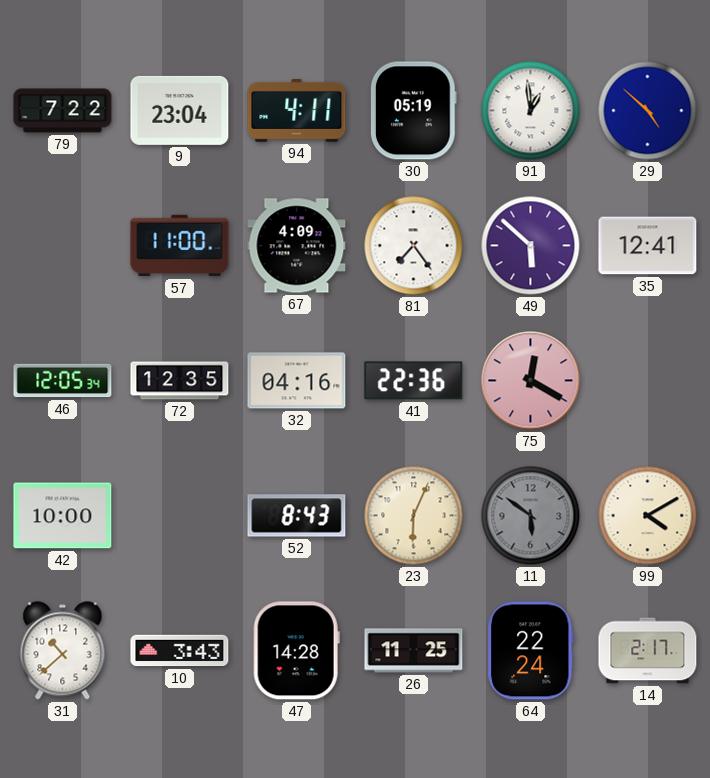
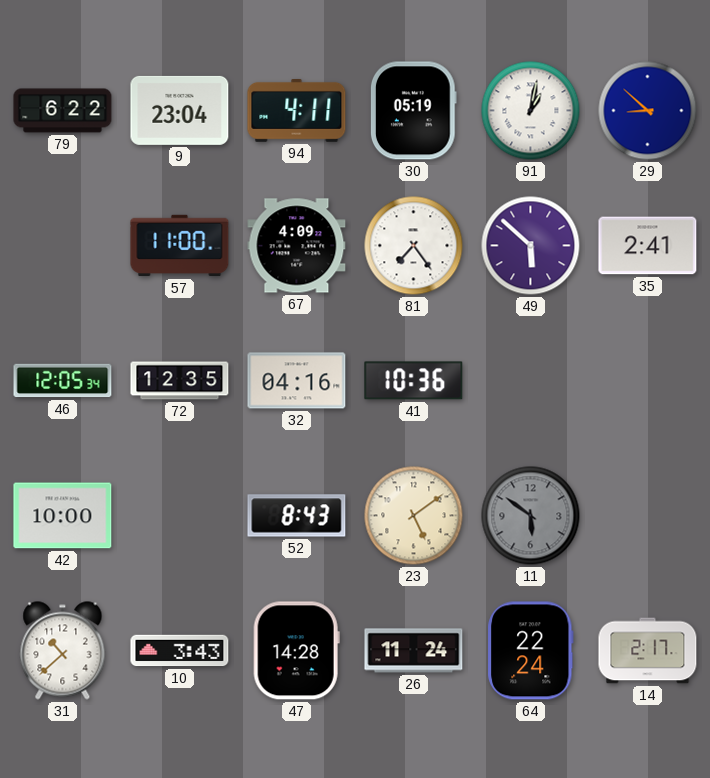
79: 7:22 -> 6:22
91: 12:59 -> 1:02
29: 4:52 -> 8:52
35: 12:41 -> 2:41
41: 22:36 -> 10:36
75: 12:20 -> none
23: 6:04 -> 5:09
99: 4:10 -> none
26: 11:25 -> 11:24
